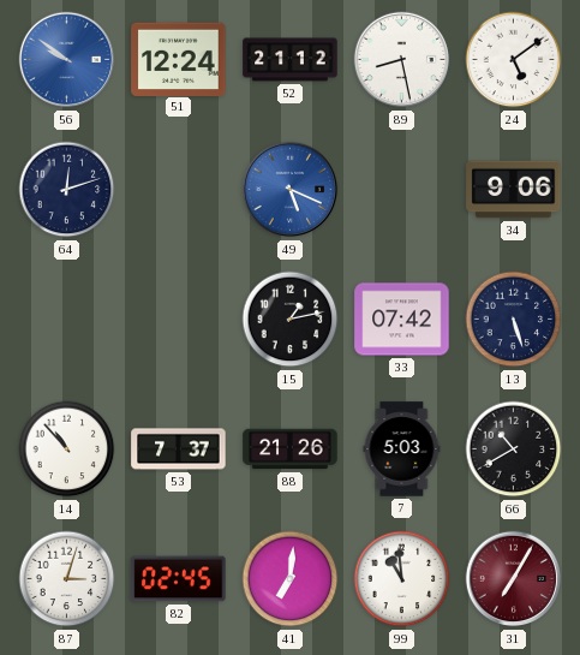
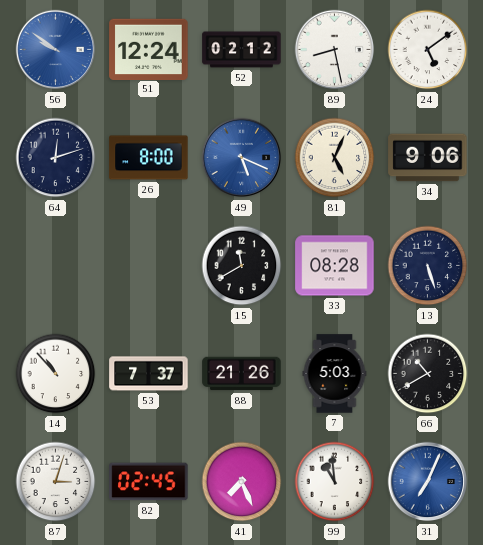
52: 21:12 -> 02:12
26: none -> 8:00
81: none -> 5:04
15: 1:13 -> 11:40
33: 07:42 -> 08:28
41: 7:01 -> 7:26
31: 7:05 -> 7:04
31 dial: burgundy -> blue
